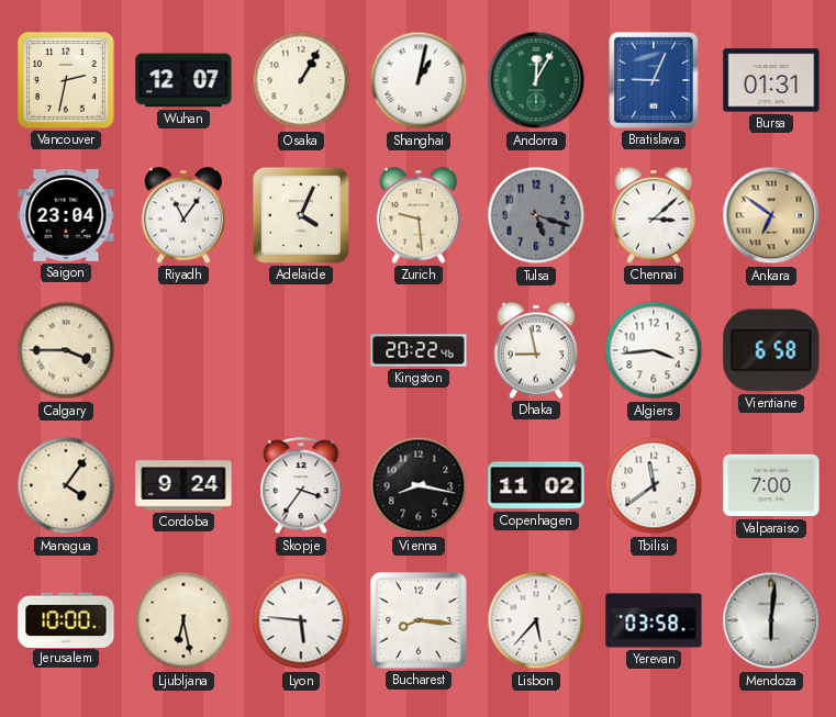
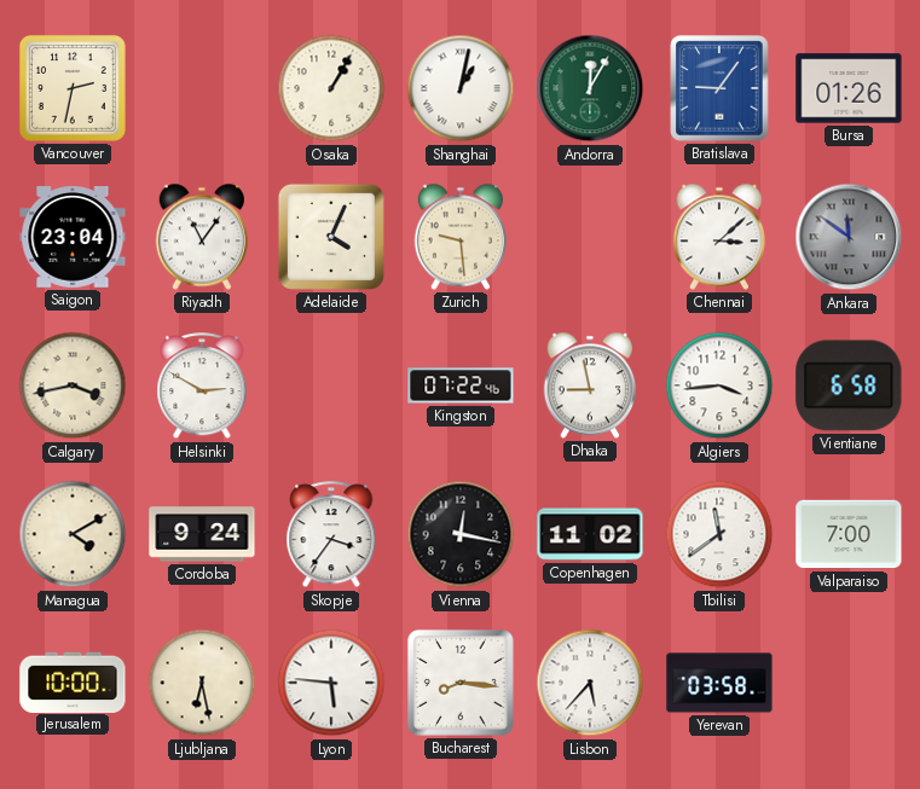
Wuhan: 12:07 -> none
Bratislava: 9:04 -> 9:06
Bursa: 01:31 -> 01:26
Tulsa: 5:18 -> none
Ankara: 6:51 -> 11:51
Ankara dial: champagne -> grey
Calgary: 3:45 -> 3:43
Helsinki: none -> 2:50
Kingston: 20:22 -> 07:22
Managua: 4:06 -> 4:10
Vienna: 8:17 -> 12:17
Mendoza: 6:01 -> none
